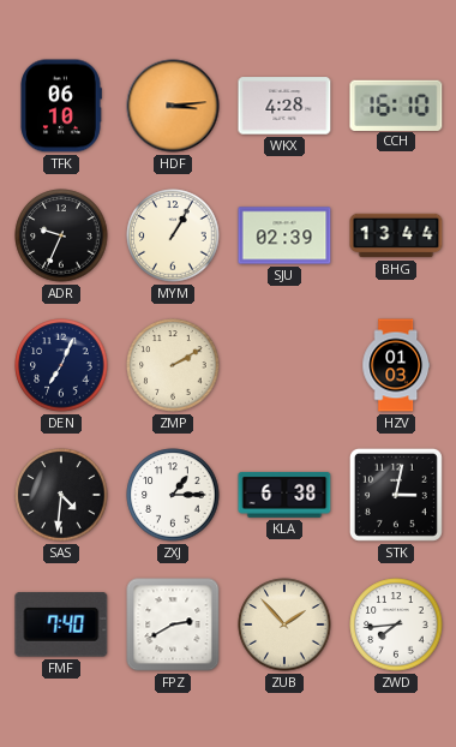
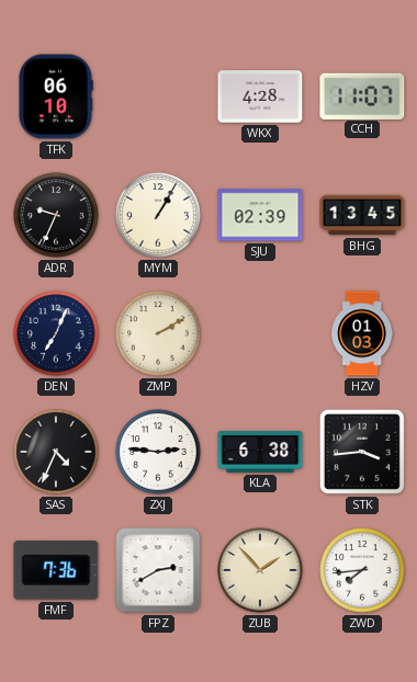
HDF: 3:14 -> none
CCH: 16:10 -> 11:07
BHG: 13:44 -> 13:45
SAS: 4:31 -> 4:34
ZXJ: 1:15 -> 2:46
STK: 3:02 -> 3:44
FMF: 7:40 -> 7:36
